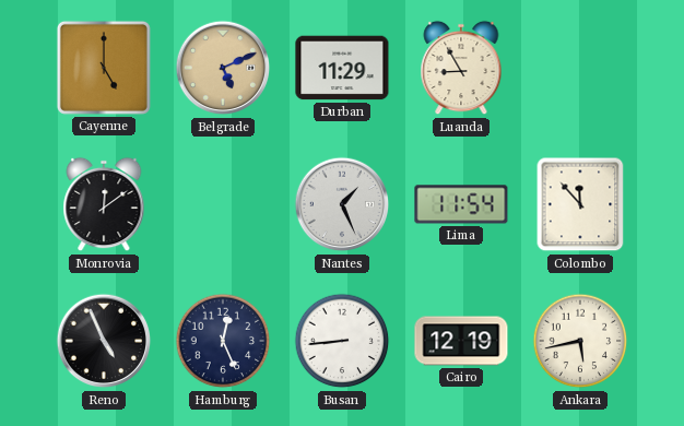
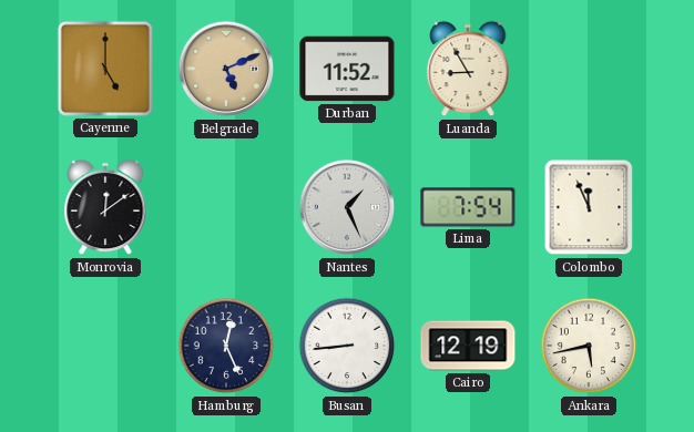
Durban: 11:29 -> 11:52
Lima: 11:54 -> 7:54
Colombo: 11:53 -> 11:56
Reno: 4:56 -> none
